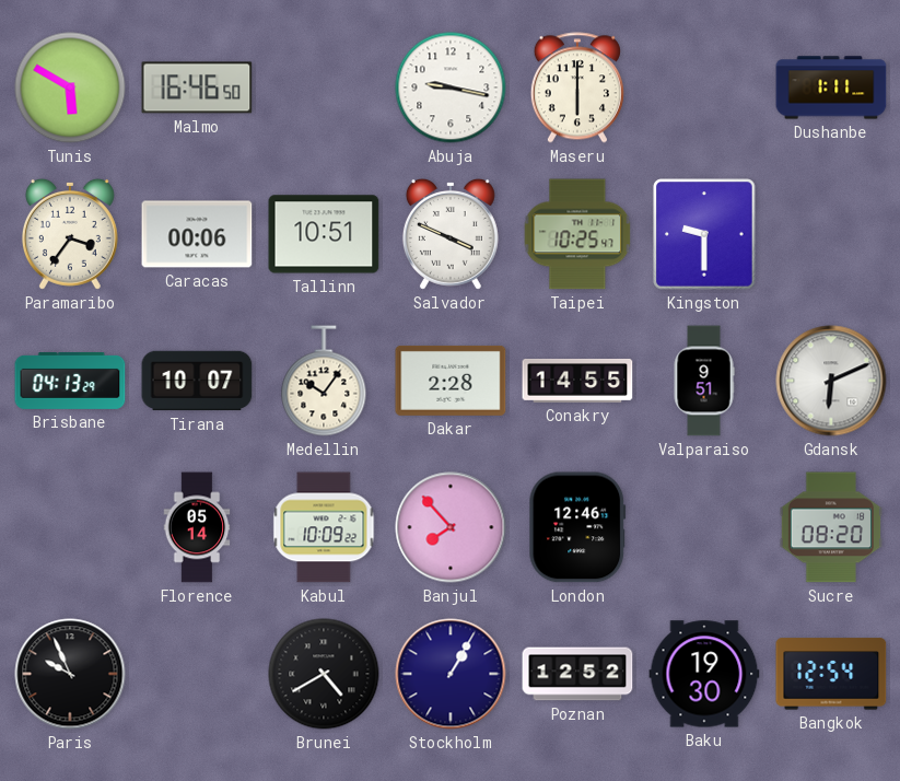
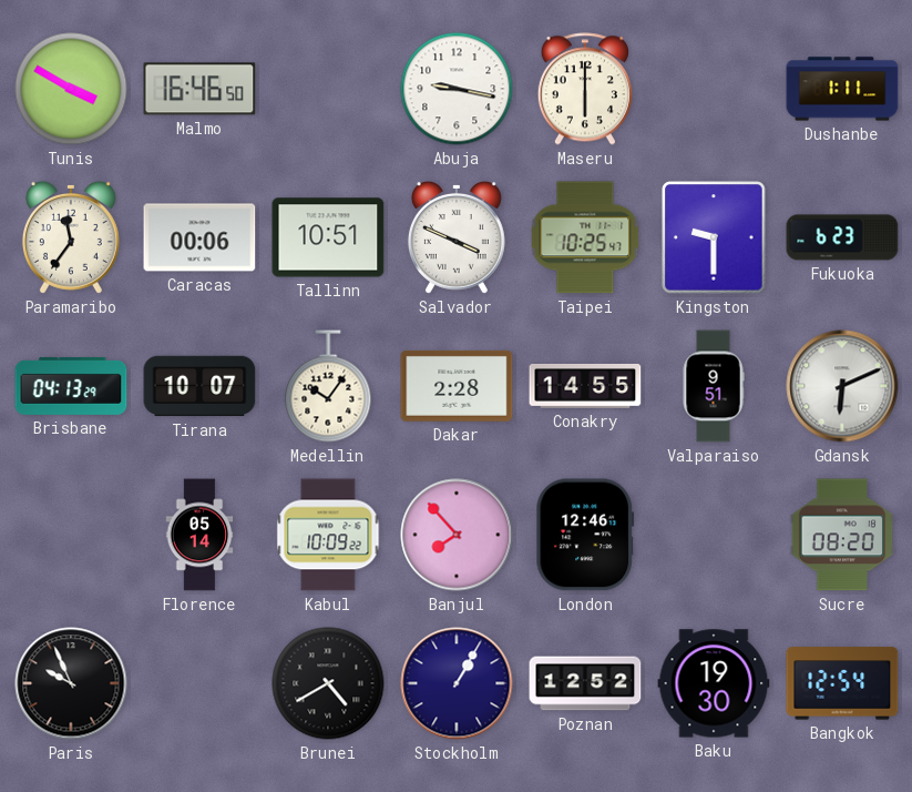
Tunis: 5:50 -> 3:50
Paramaribo: 3:36 -> 11:36
Fukuoka: none -> 6:23
